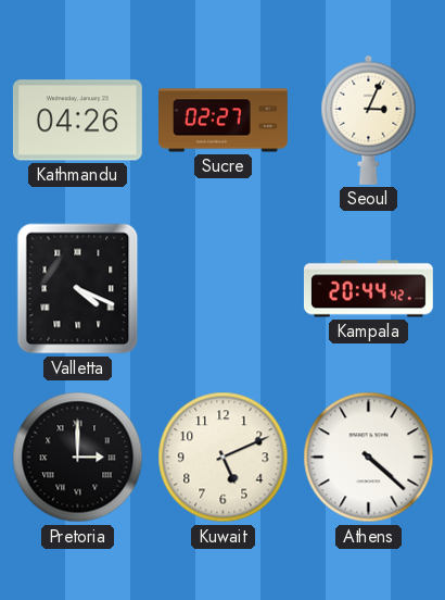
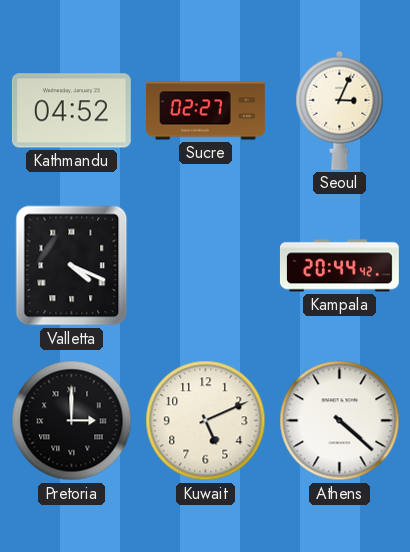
Kathmandu: 04:26 -> 04:52
